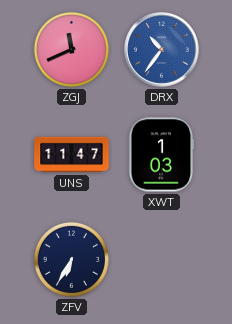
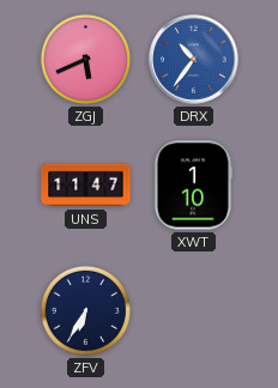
ZGJ: 11:41 -> 5:41
XWT: 1:03 -> 1:10
